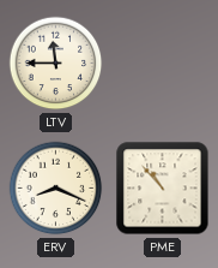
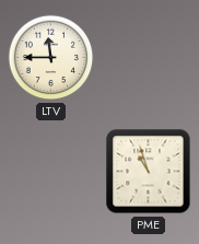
ERV: 8:19 -> none
PME: 10:53 -> 10:57
